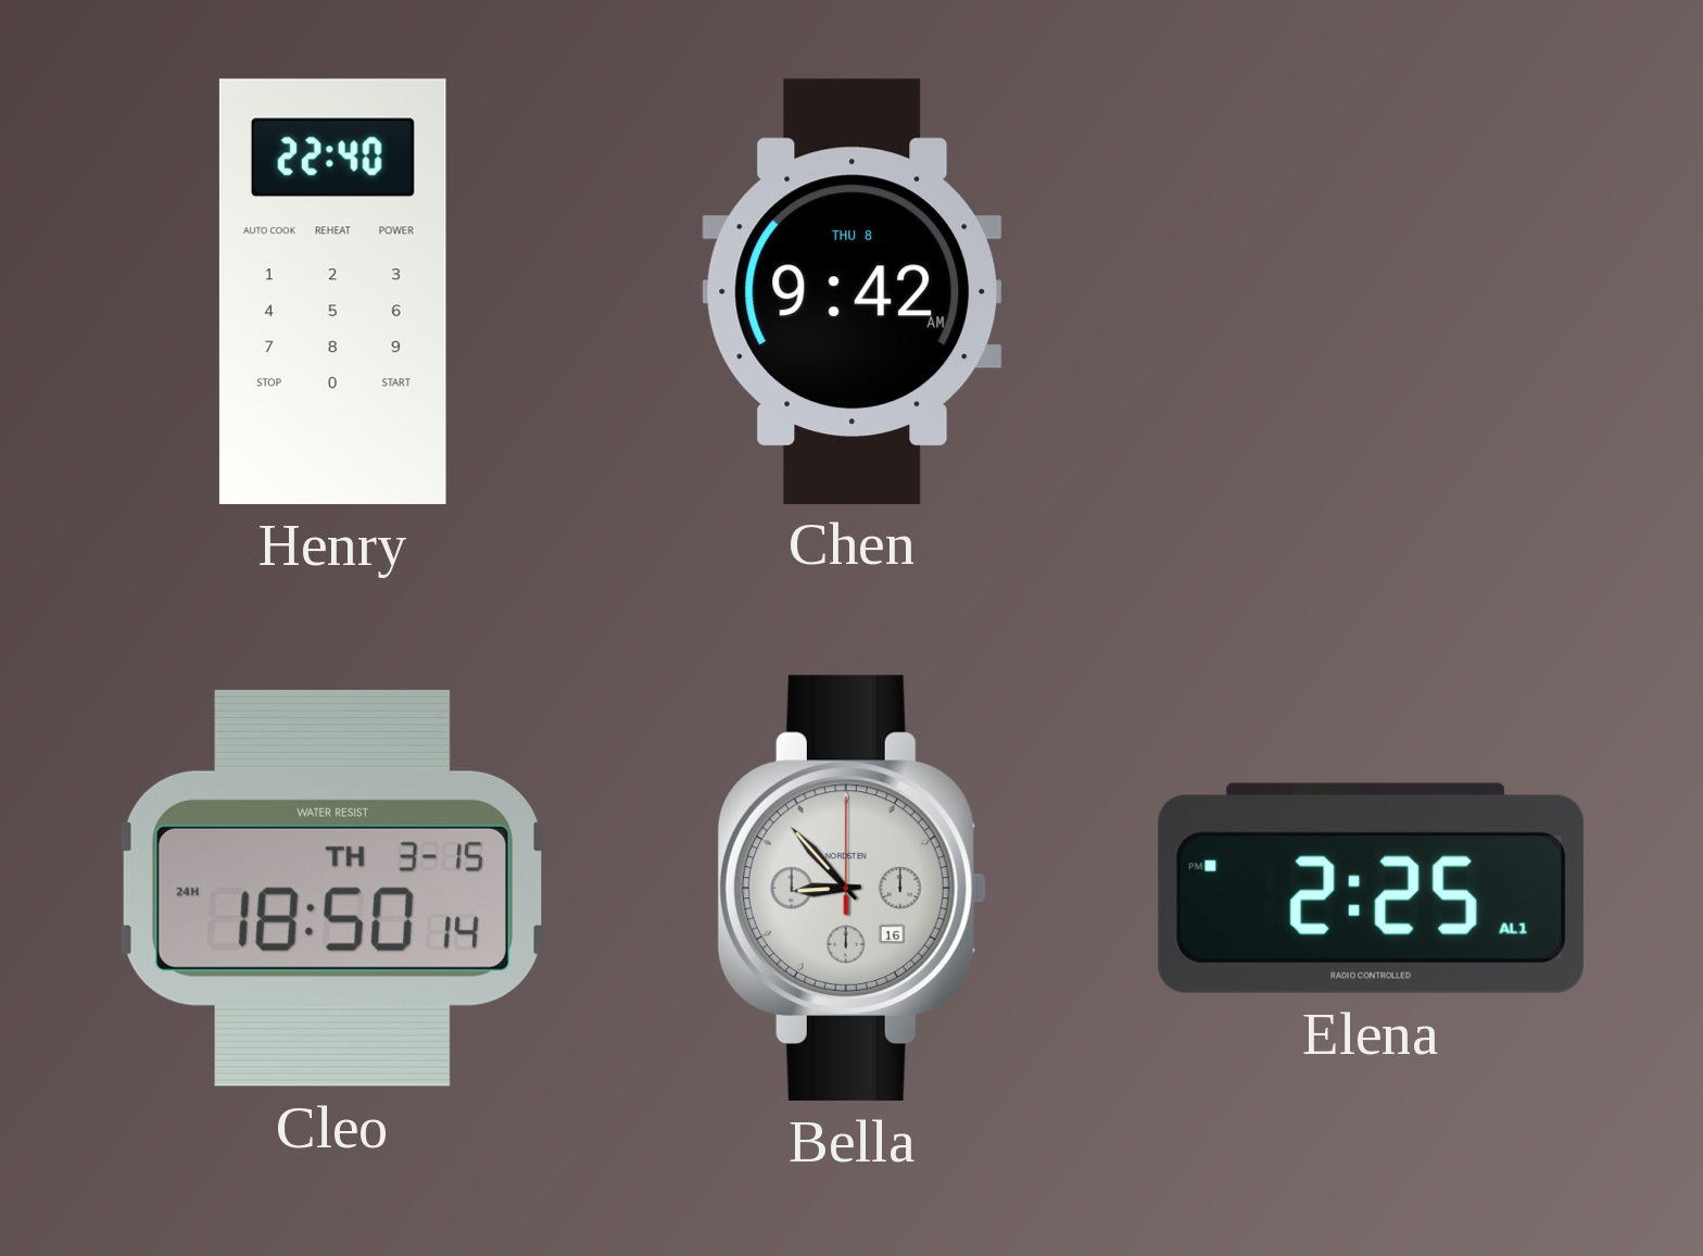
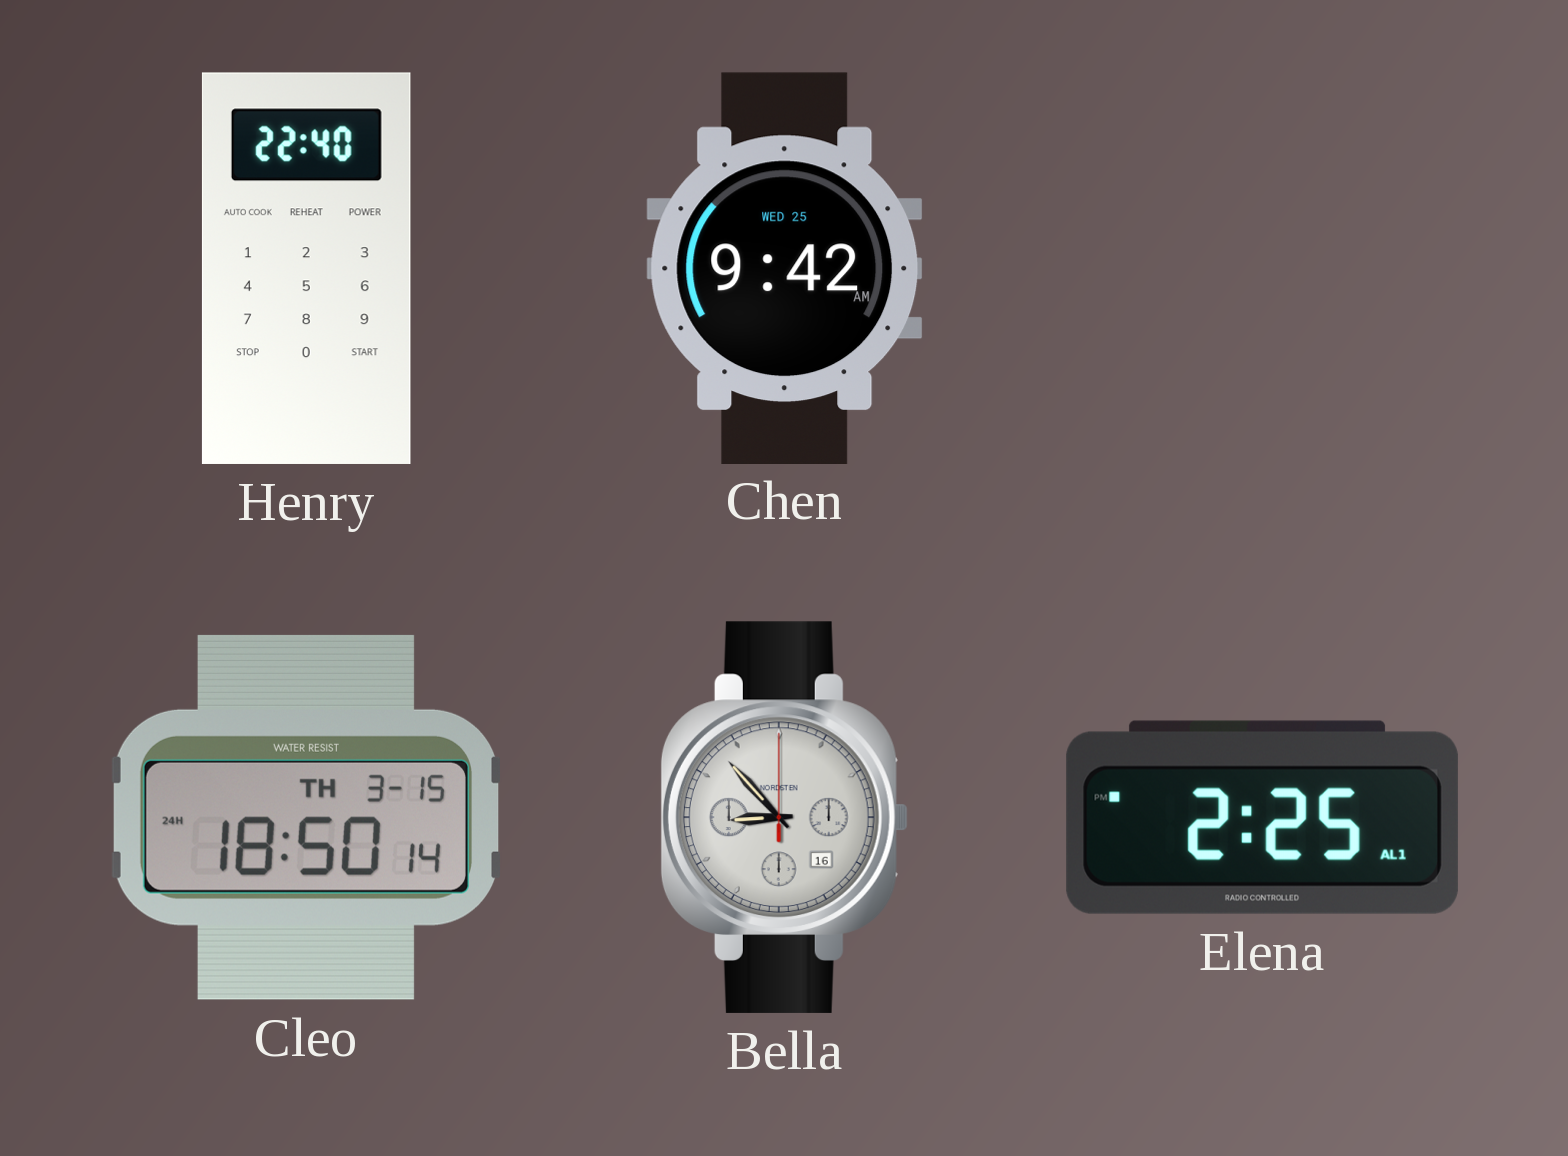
Chen date: THU 8 -> WED 25
